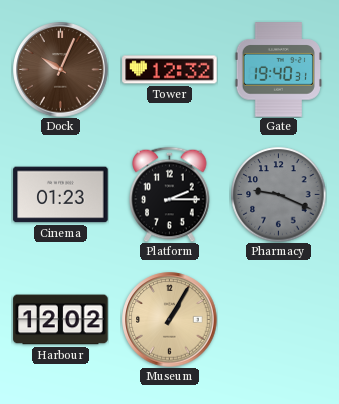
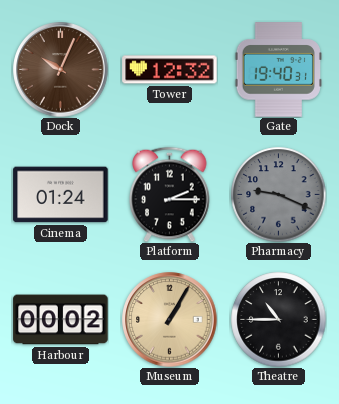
Cinema: 01:23 -> 01:24
Harbour: 12:02 -> 00:02
Theatre: none -> 10:45
